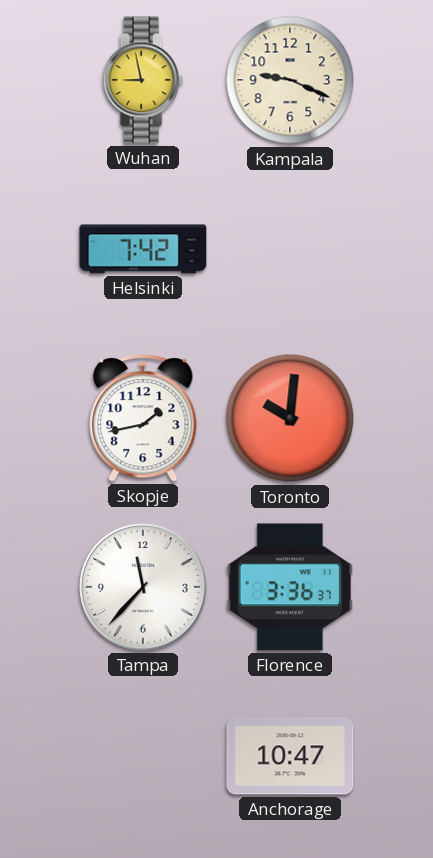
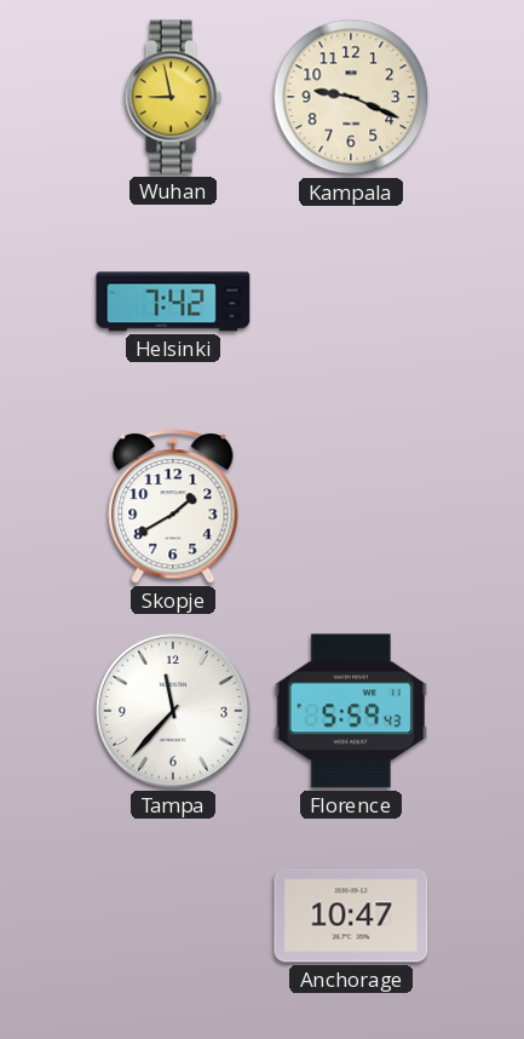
Skopje: 1:43 -> 1:40
Toronto: 10:01 -> none
Florence: 3:36 -> 5:59
